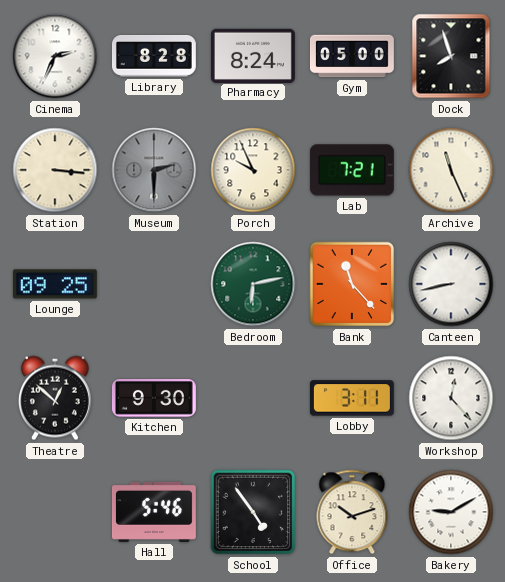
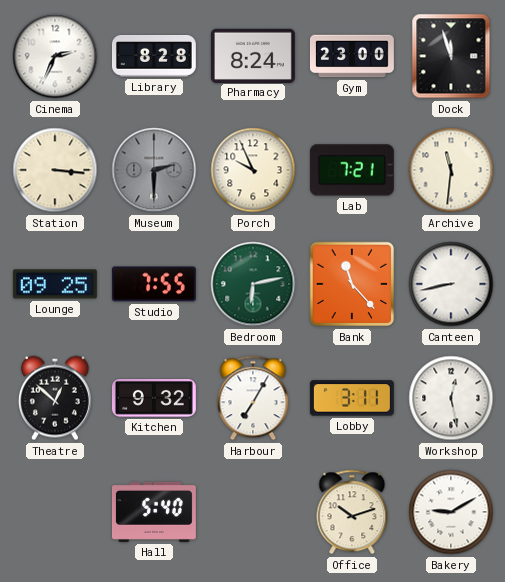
Gym: 05:00 -> 23:00
Dock: 7:57 -> 11:57
Archive: 11:26 -> 11:31
Studio: none -> 7:55
Kitchen: 9:30 -> 9:32
Harbour: none -> 7:05
Workshop: 12:23 -> 12:28
Hall: 5:46 -> 5:40
School: 4:54 -> none
